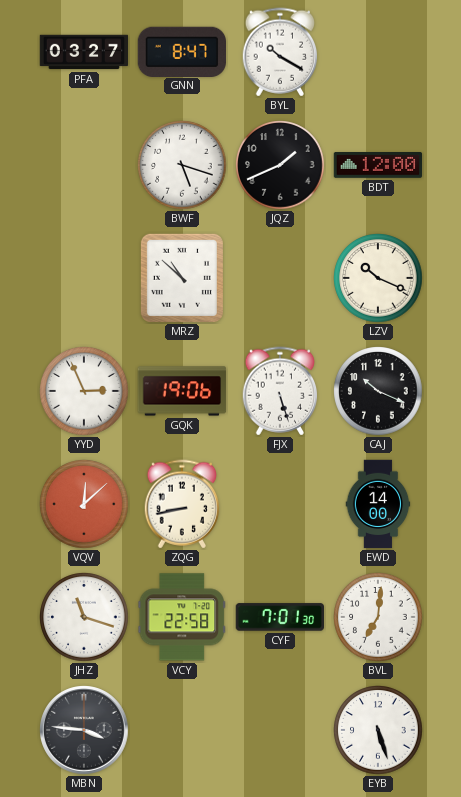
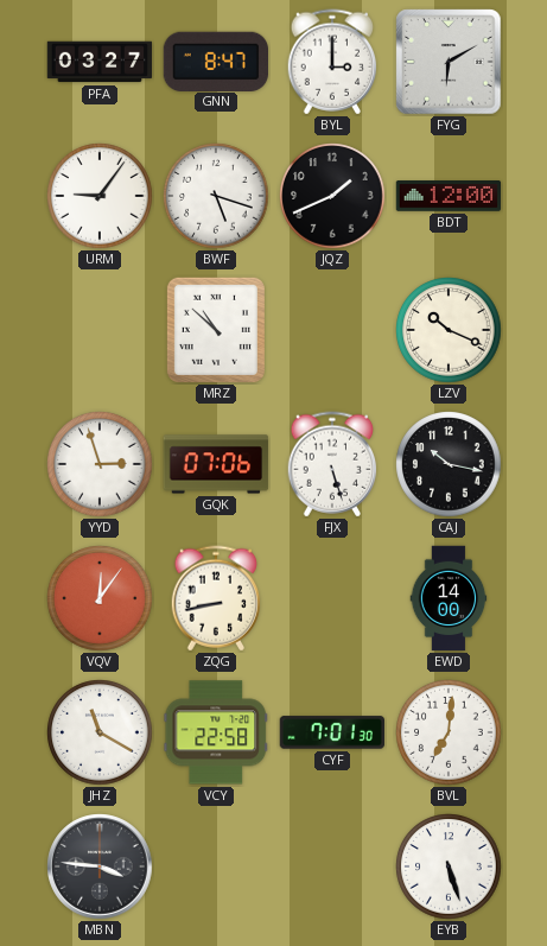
BYL: 10:20 -> 3:00
FYG: none -> 6:10
URM: none -> 9:06
YYD: 2:56 -> 2:57
GQK: 19:06 -> 07:06
CAJ: 10:19 -> 10:17
VQV: 12:08 -> 12:06
JHZ: 11:18 -> 11:20
